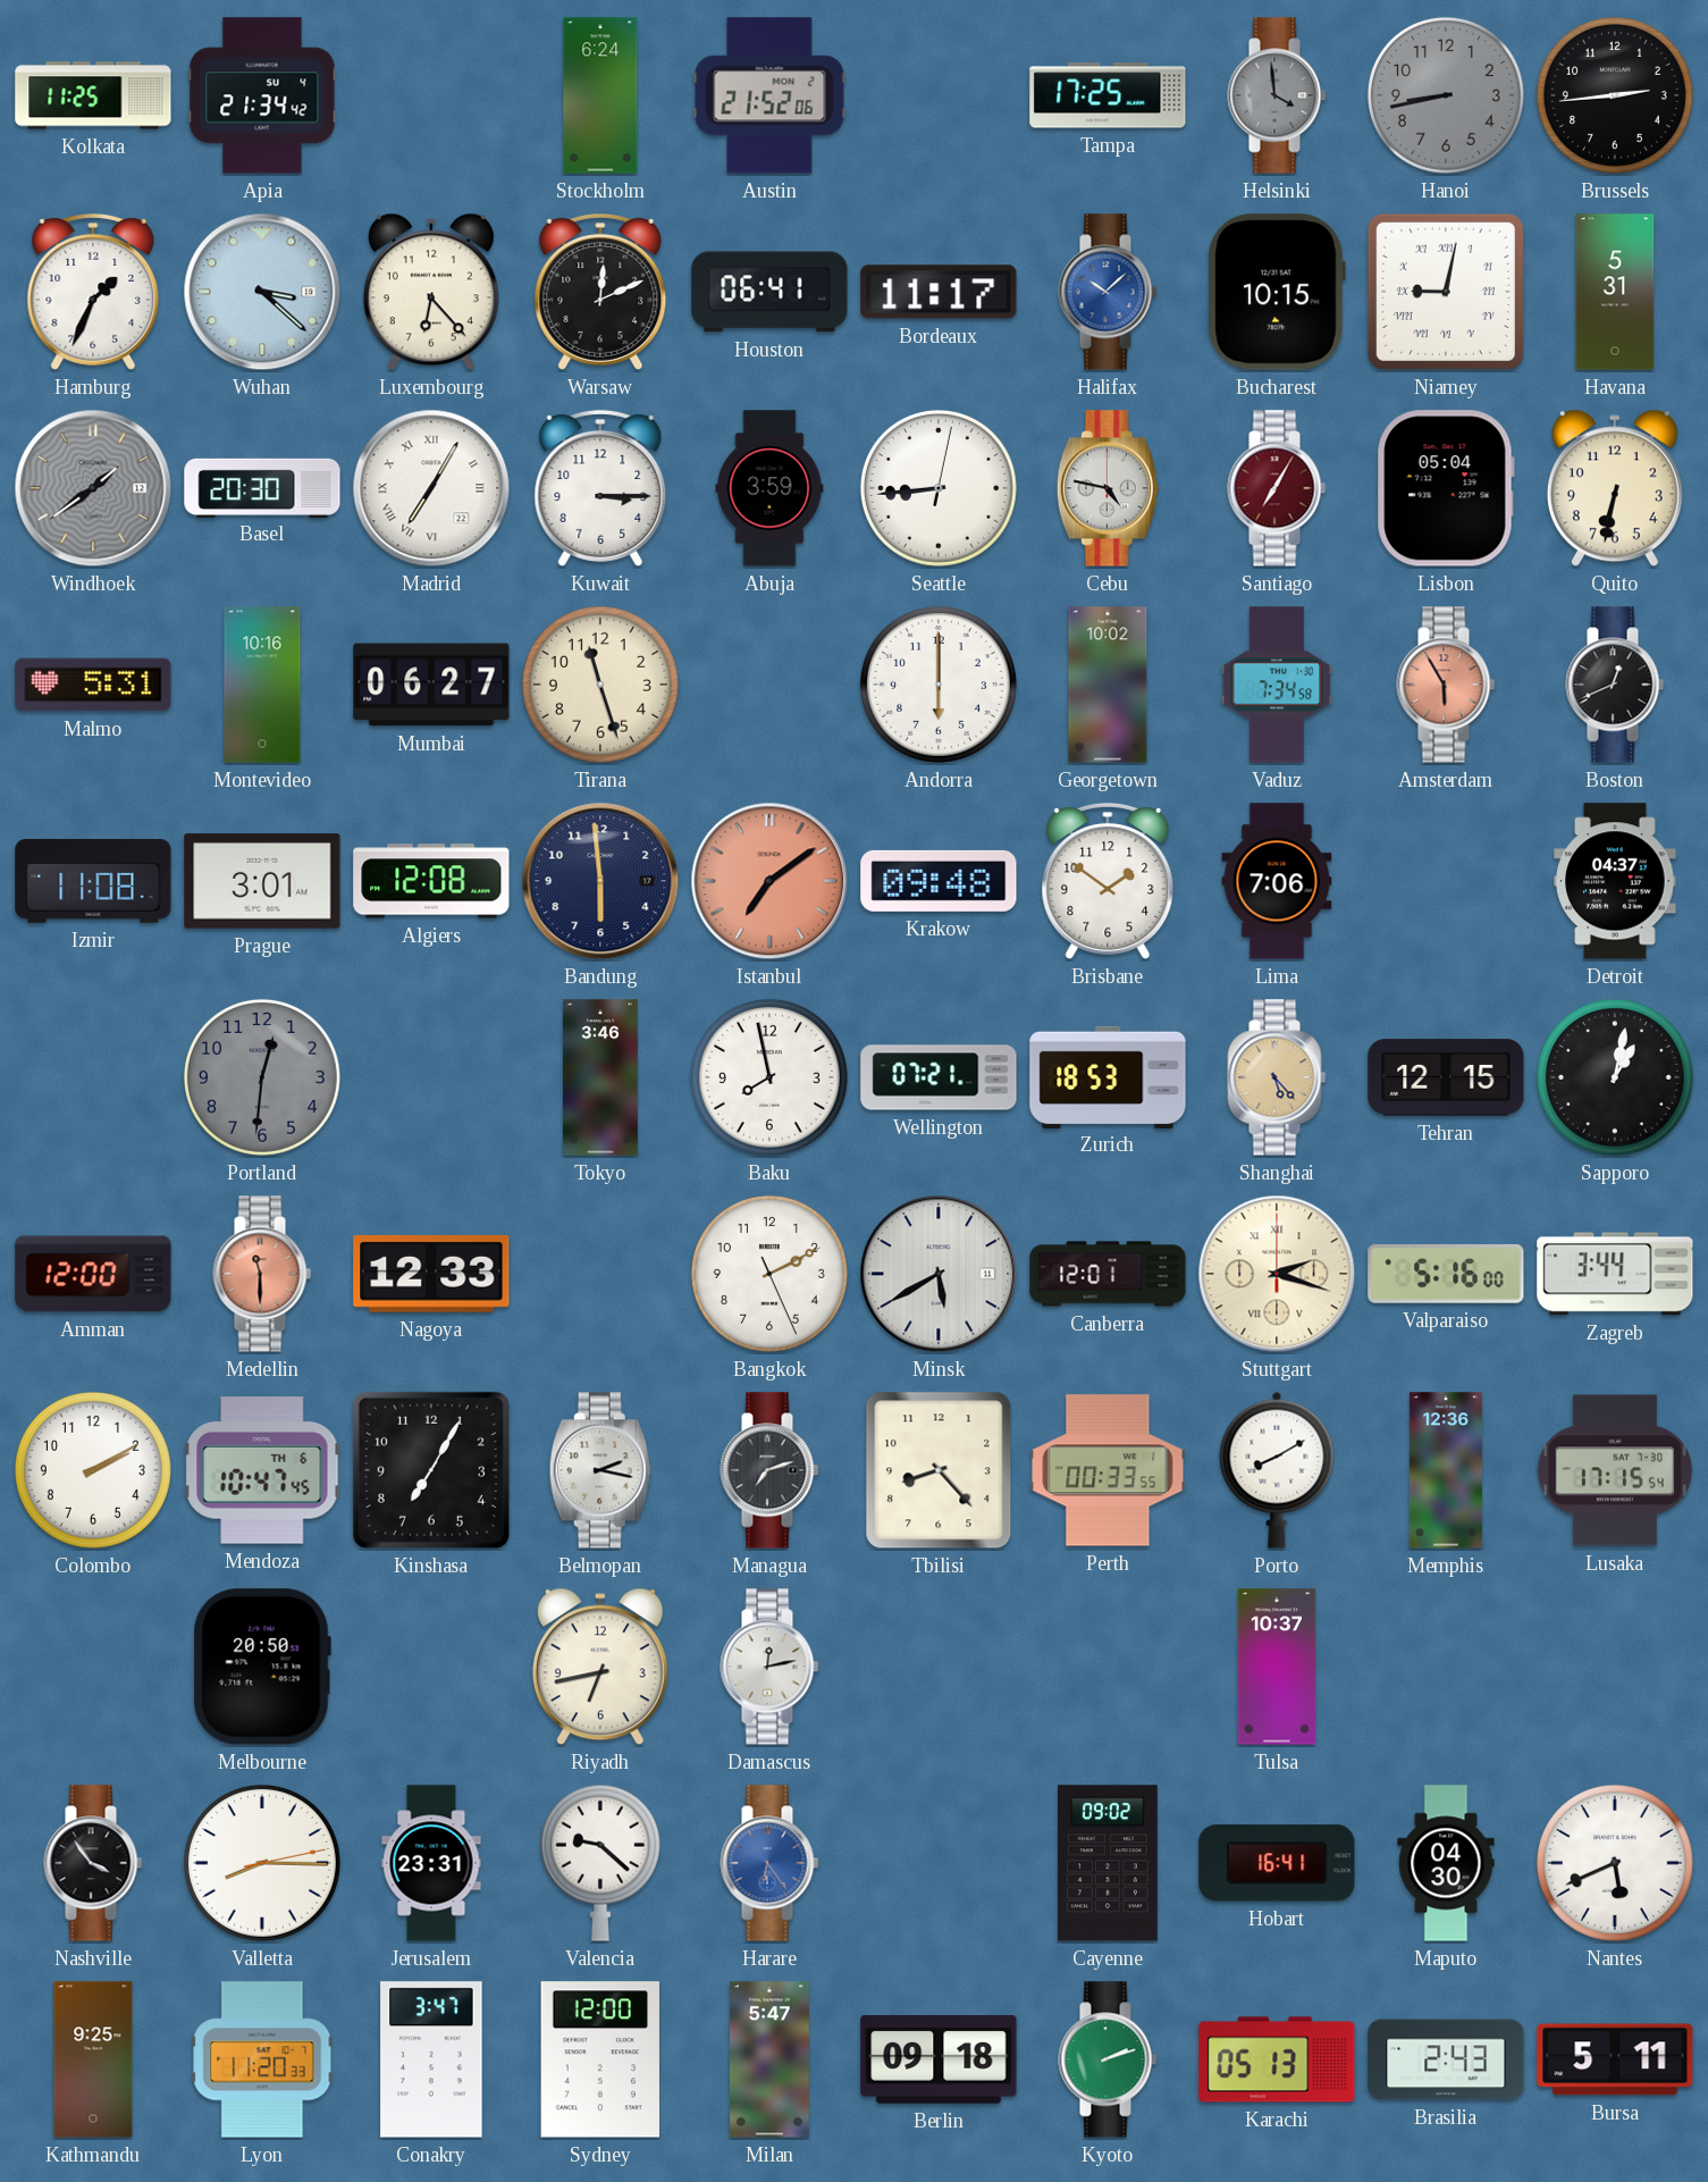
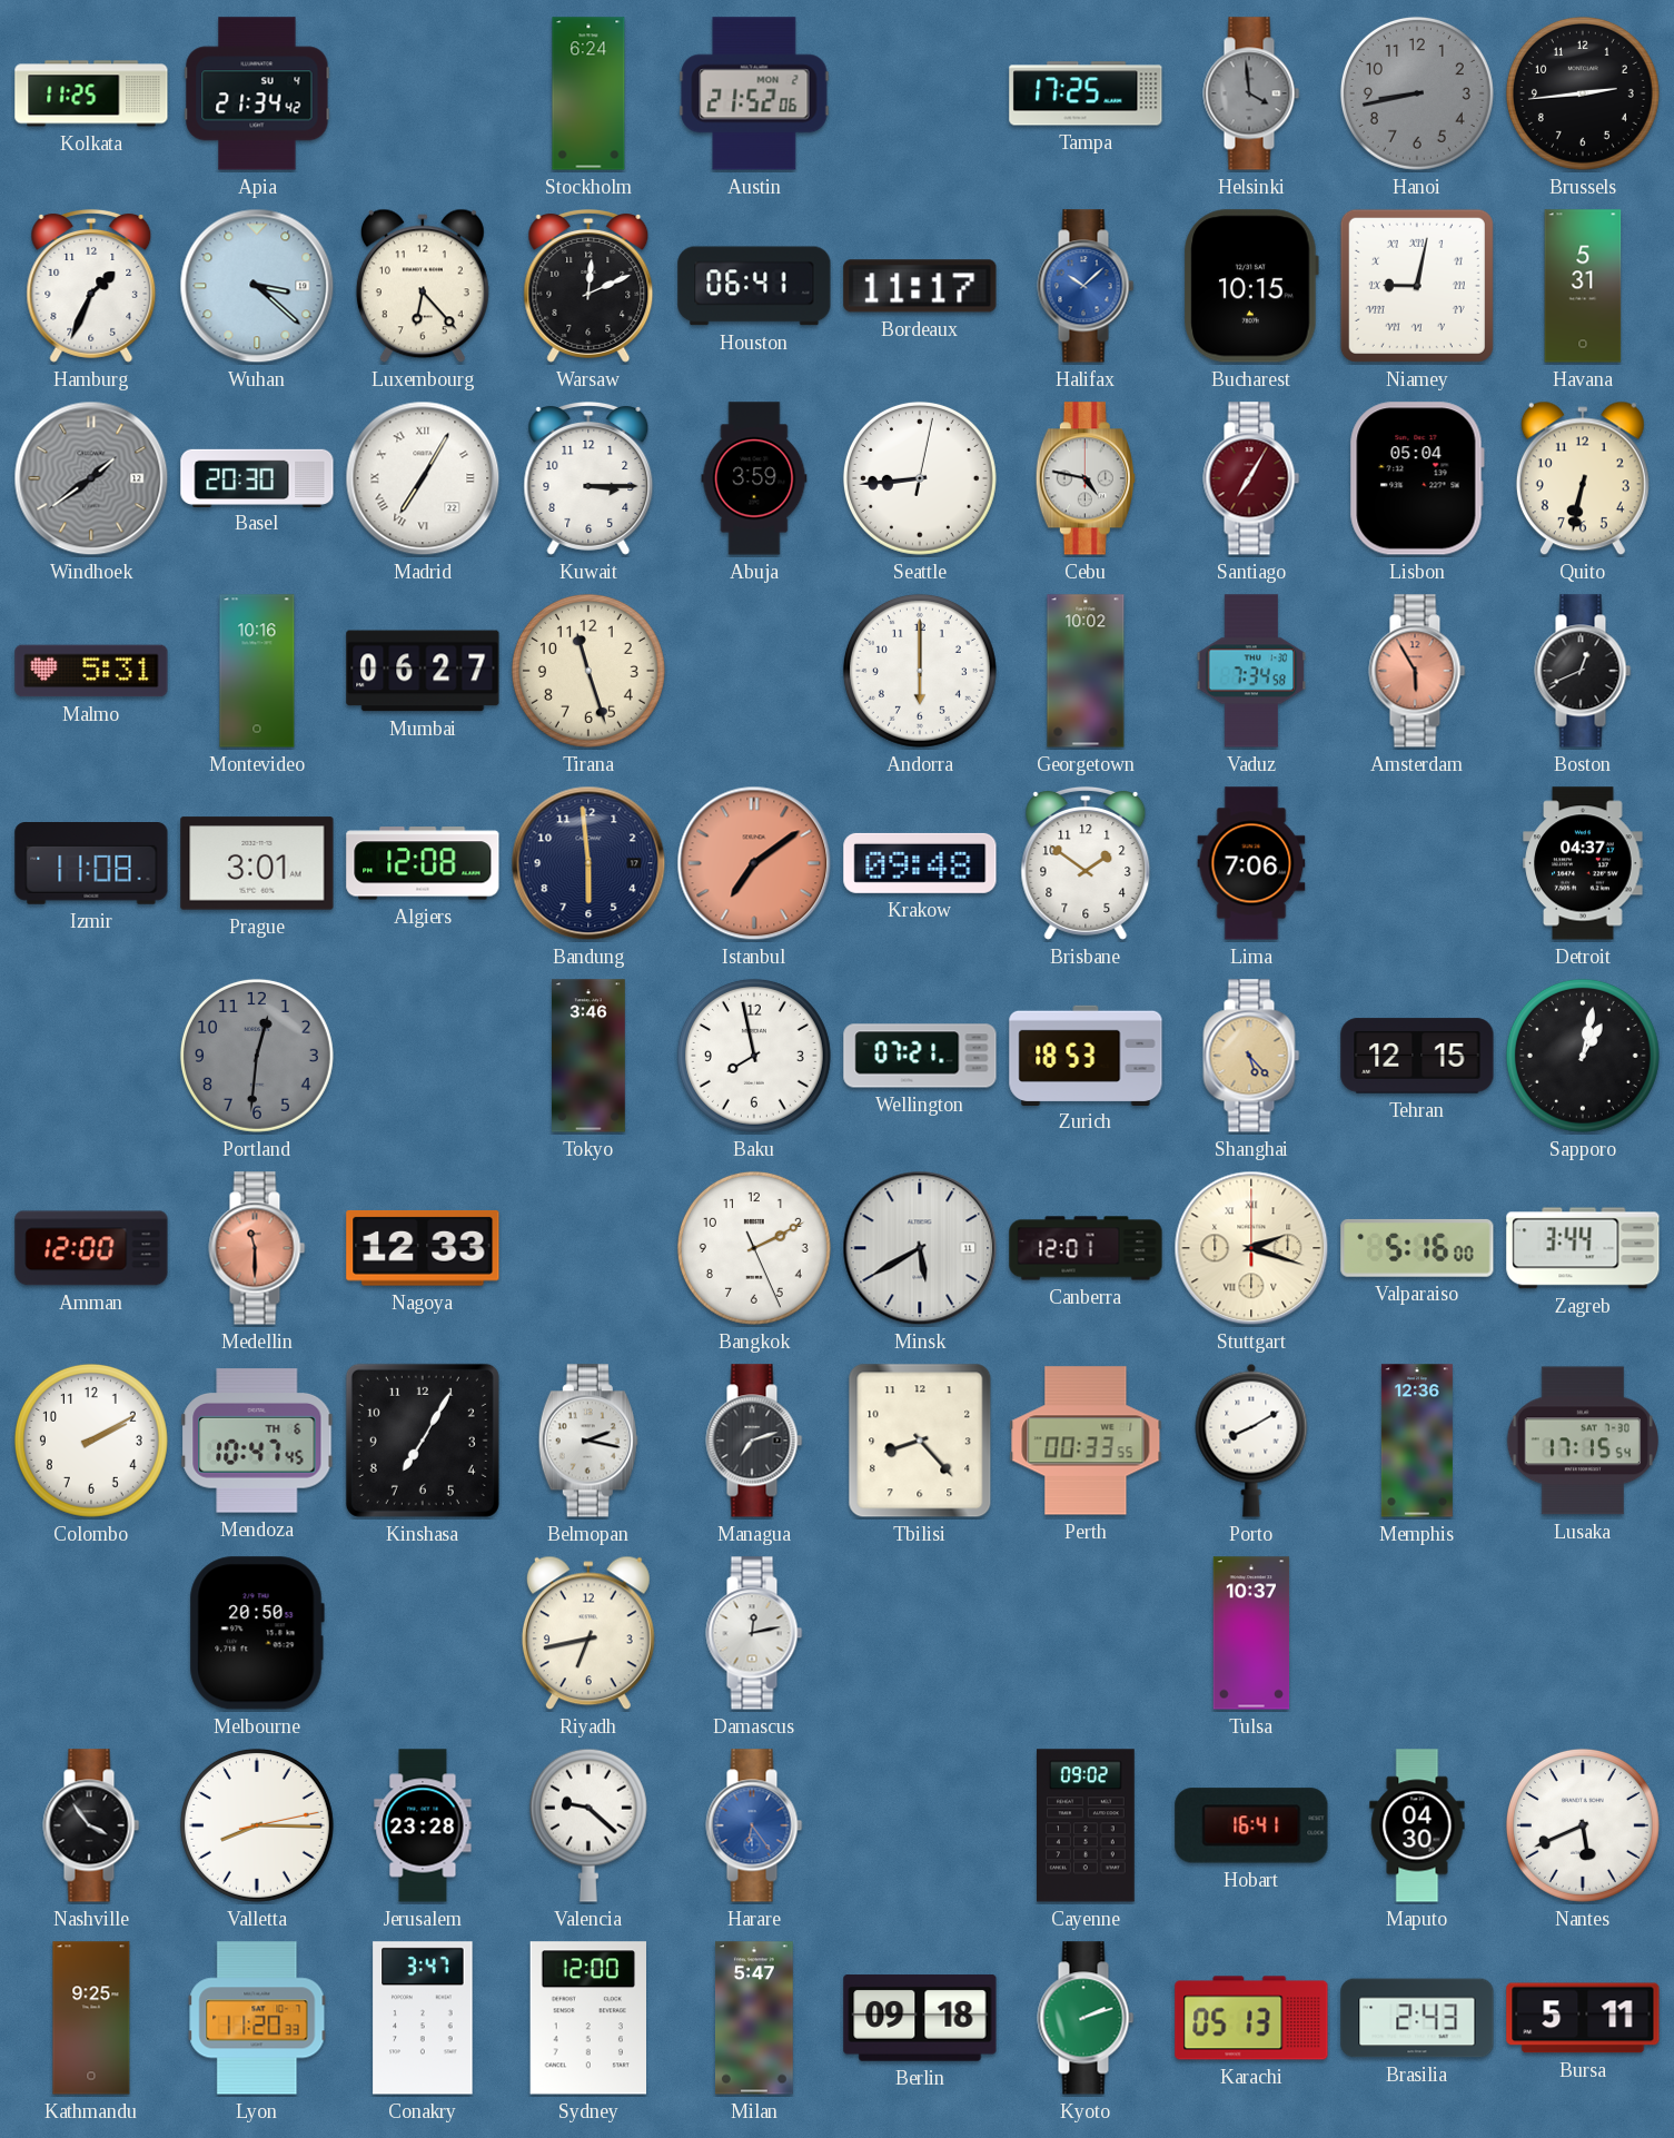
Jerusalem: 23:31 -> 23:28
